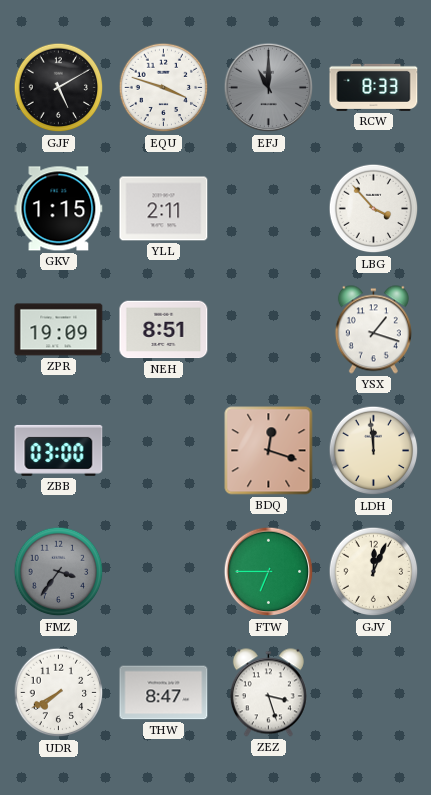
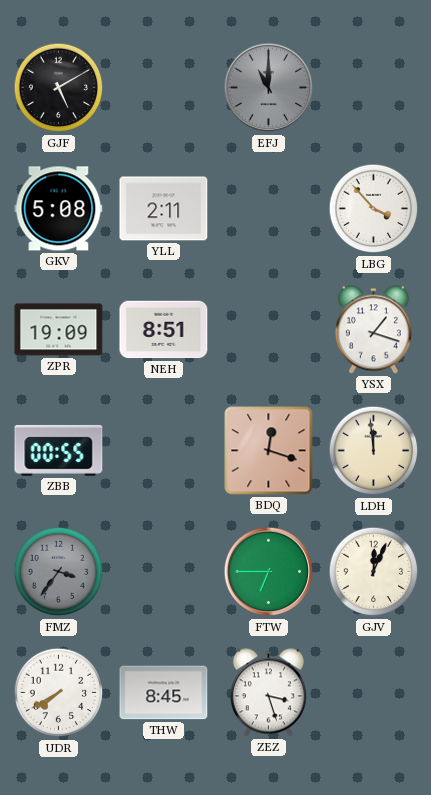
EQU: 3:48 -> none
RCW: 8:33 -> none
GKV: 1:15 -> 5:08
ZBB: 03:00 -> 00:55
THW: 8:47 -> 8:45
